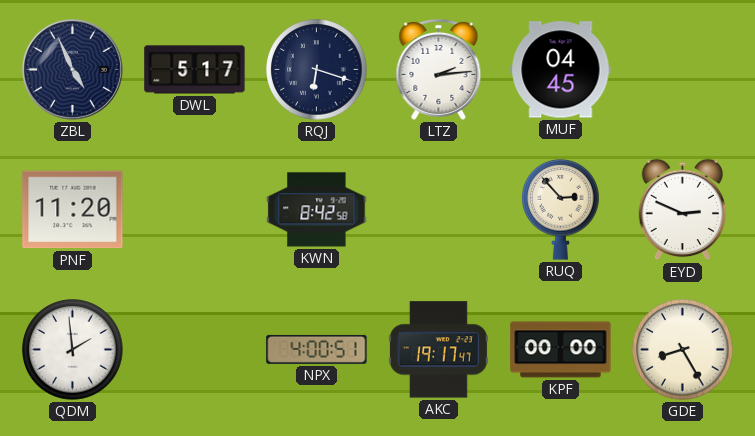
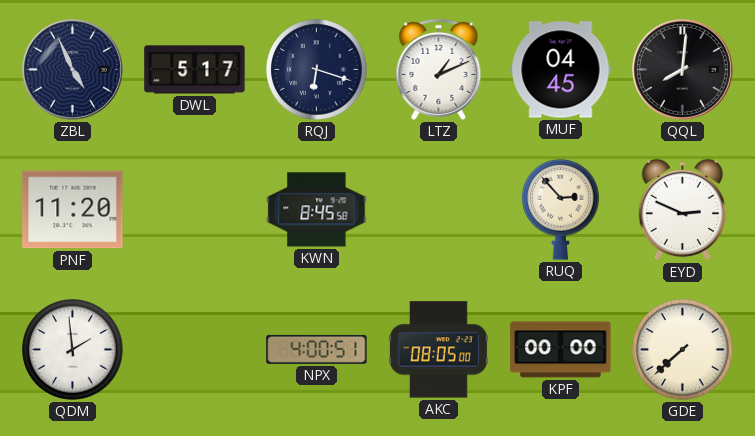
LTZ: 2:14 -> 1:11
QQL: none -> 8:01
KWN: 8:42 -> 8:45
AKC: 19:17 -> 08:05
GDE: 8:25 -> 7:38
